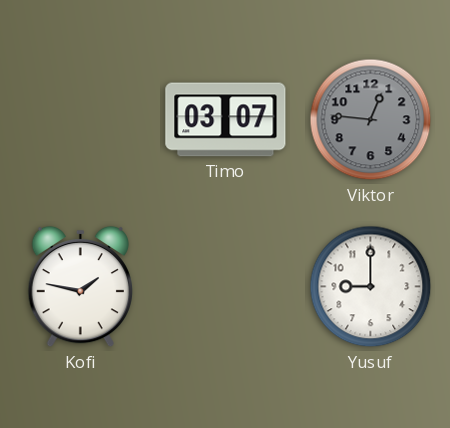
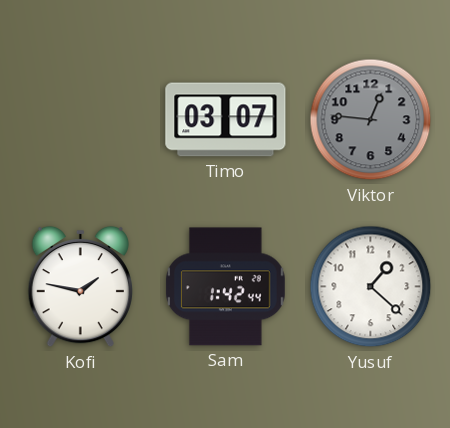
Sam: none -> 1:42
Yusuf: 9:00 -> 1:22
